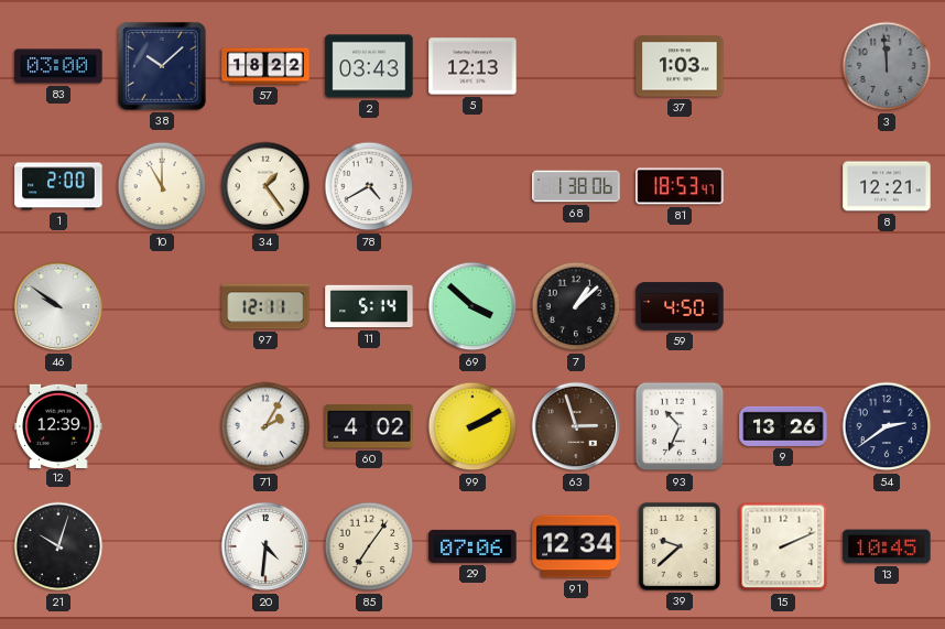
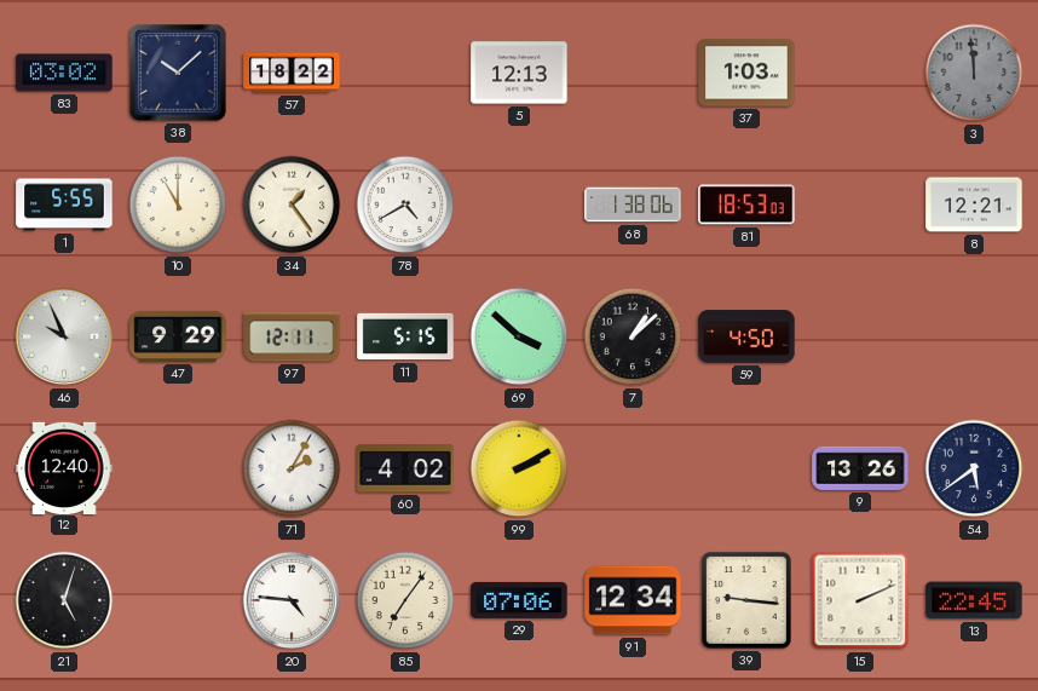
83: 03:00 -> 03:02
2: 03:43 -> none
1: 2:00 -> 5:55
81: 18:53:47 -> 18:53:03
46: 9:51 -> 9:56
47: none -> 9:29
11: 5:14 -> 5:15
12: 12:39 -> 12:40
63: 2:57 -> none
93: 10:34 -> none
54: 2:39 -> 5:39
21: 10:03 -> 5:03
20: 4:31 -> 4:46
39: 9:38 -> 9:16
13: 10:45 -> 22:45
